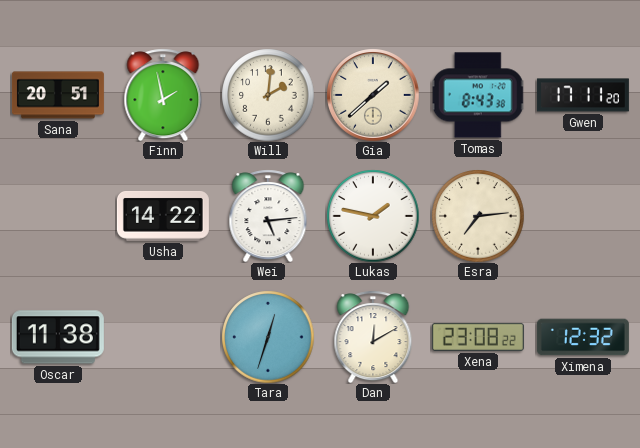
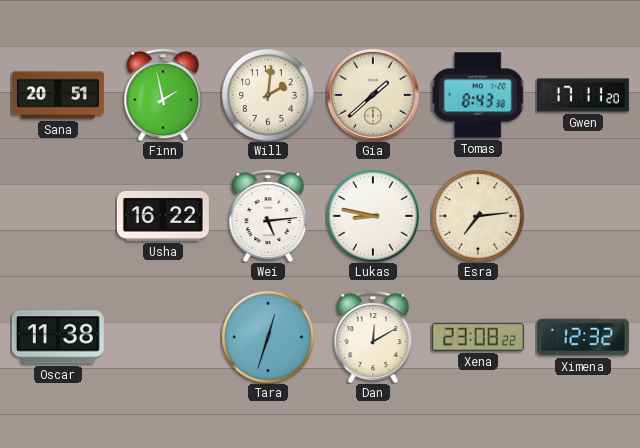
Usha: 14:22 -> 16:22
Lukas: 1:47 -> 8:47
